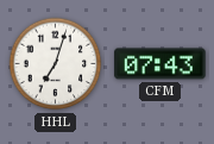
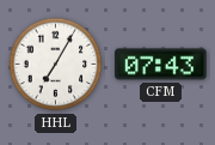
HHL: 7:03 -> 7:05
